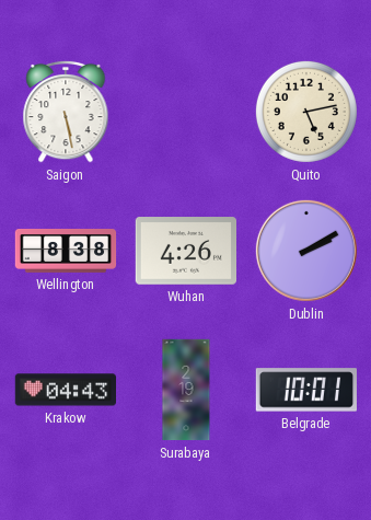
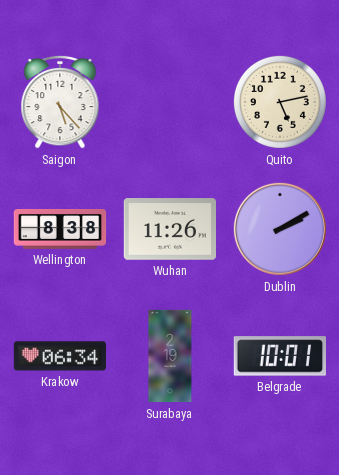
Saigon: 5:28 -> 5:23
Wuhan: 4:26 -> 11:26
Krakow: 04:43 -> 06:34
